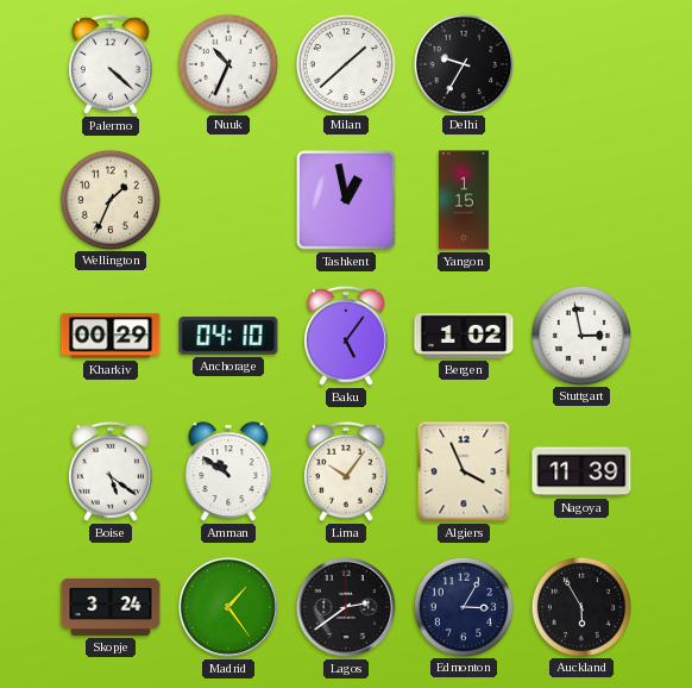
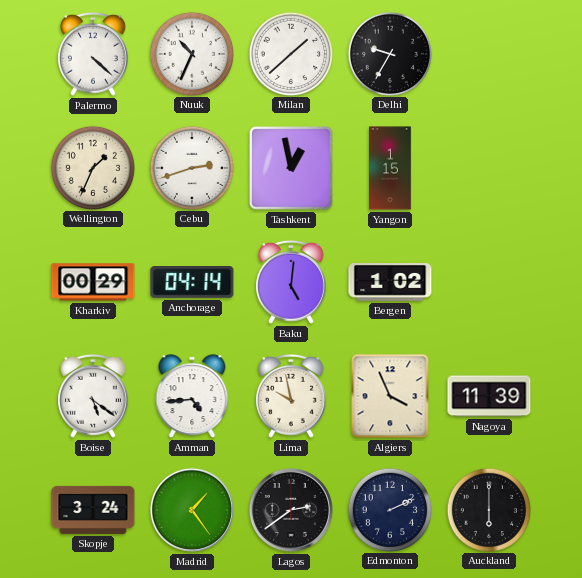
Cebu: none -> 2:42
Anchorage: 04:10 -> 04:14
Baku: 5:06 -> 5:01
Stuttgart: 2:58 -> none
Amman: 10:51 -> 4:44
Lima: 10:06 -> 9:58
Edmonton: 3:05 -> 2:11
Auckland: 5:55 -> 6:00
